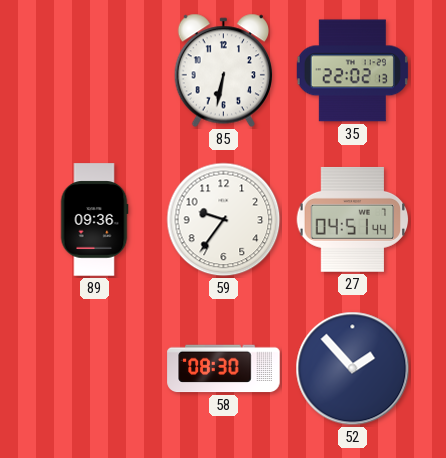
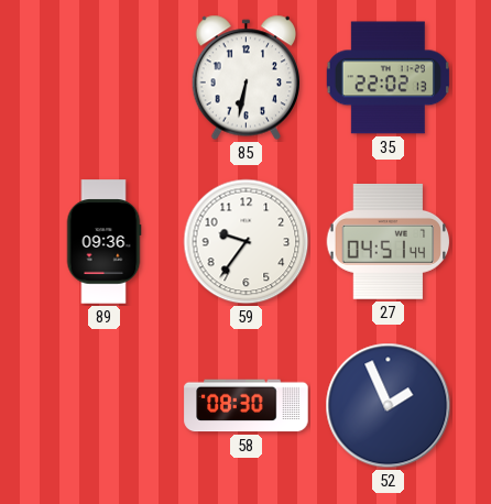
52: 1:53 -> 1:56
